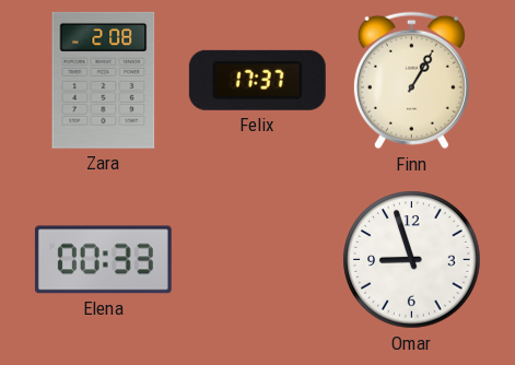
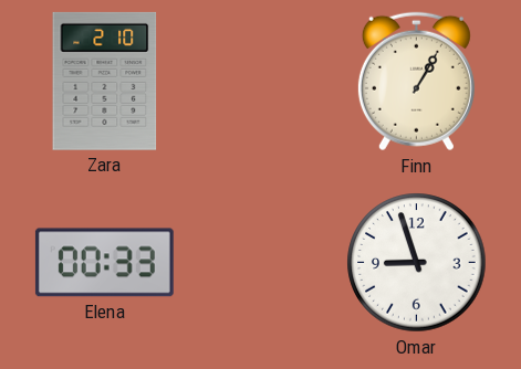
Zara: 2:08 -> 2:10
Felix: 17:37 -> none
